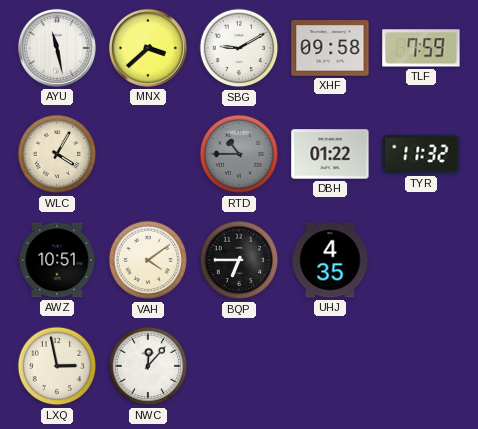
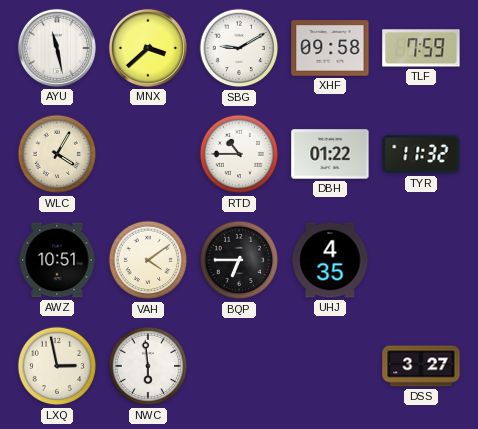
RTD dial: grey -> white
NWC: 12:07 -> 5:59
DSS: none -> 3:27
